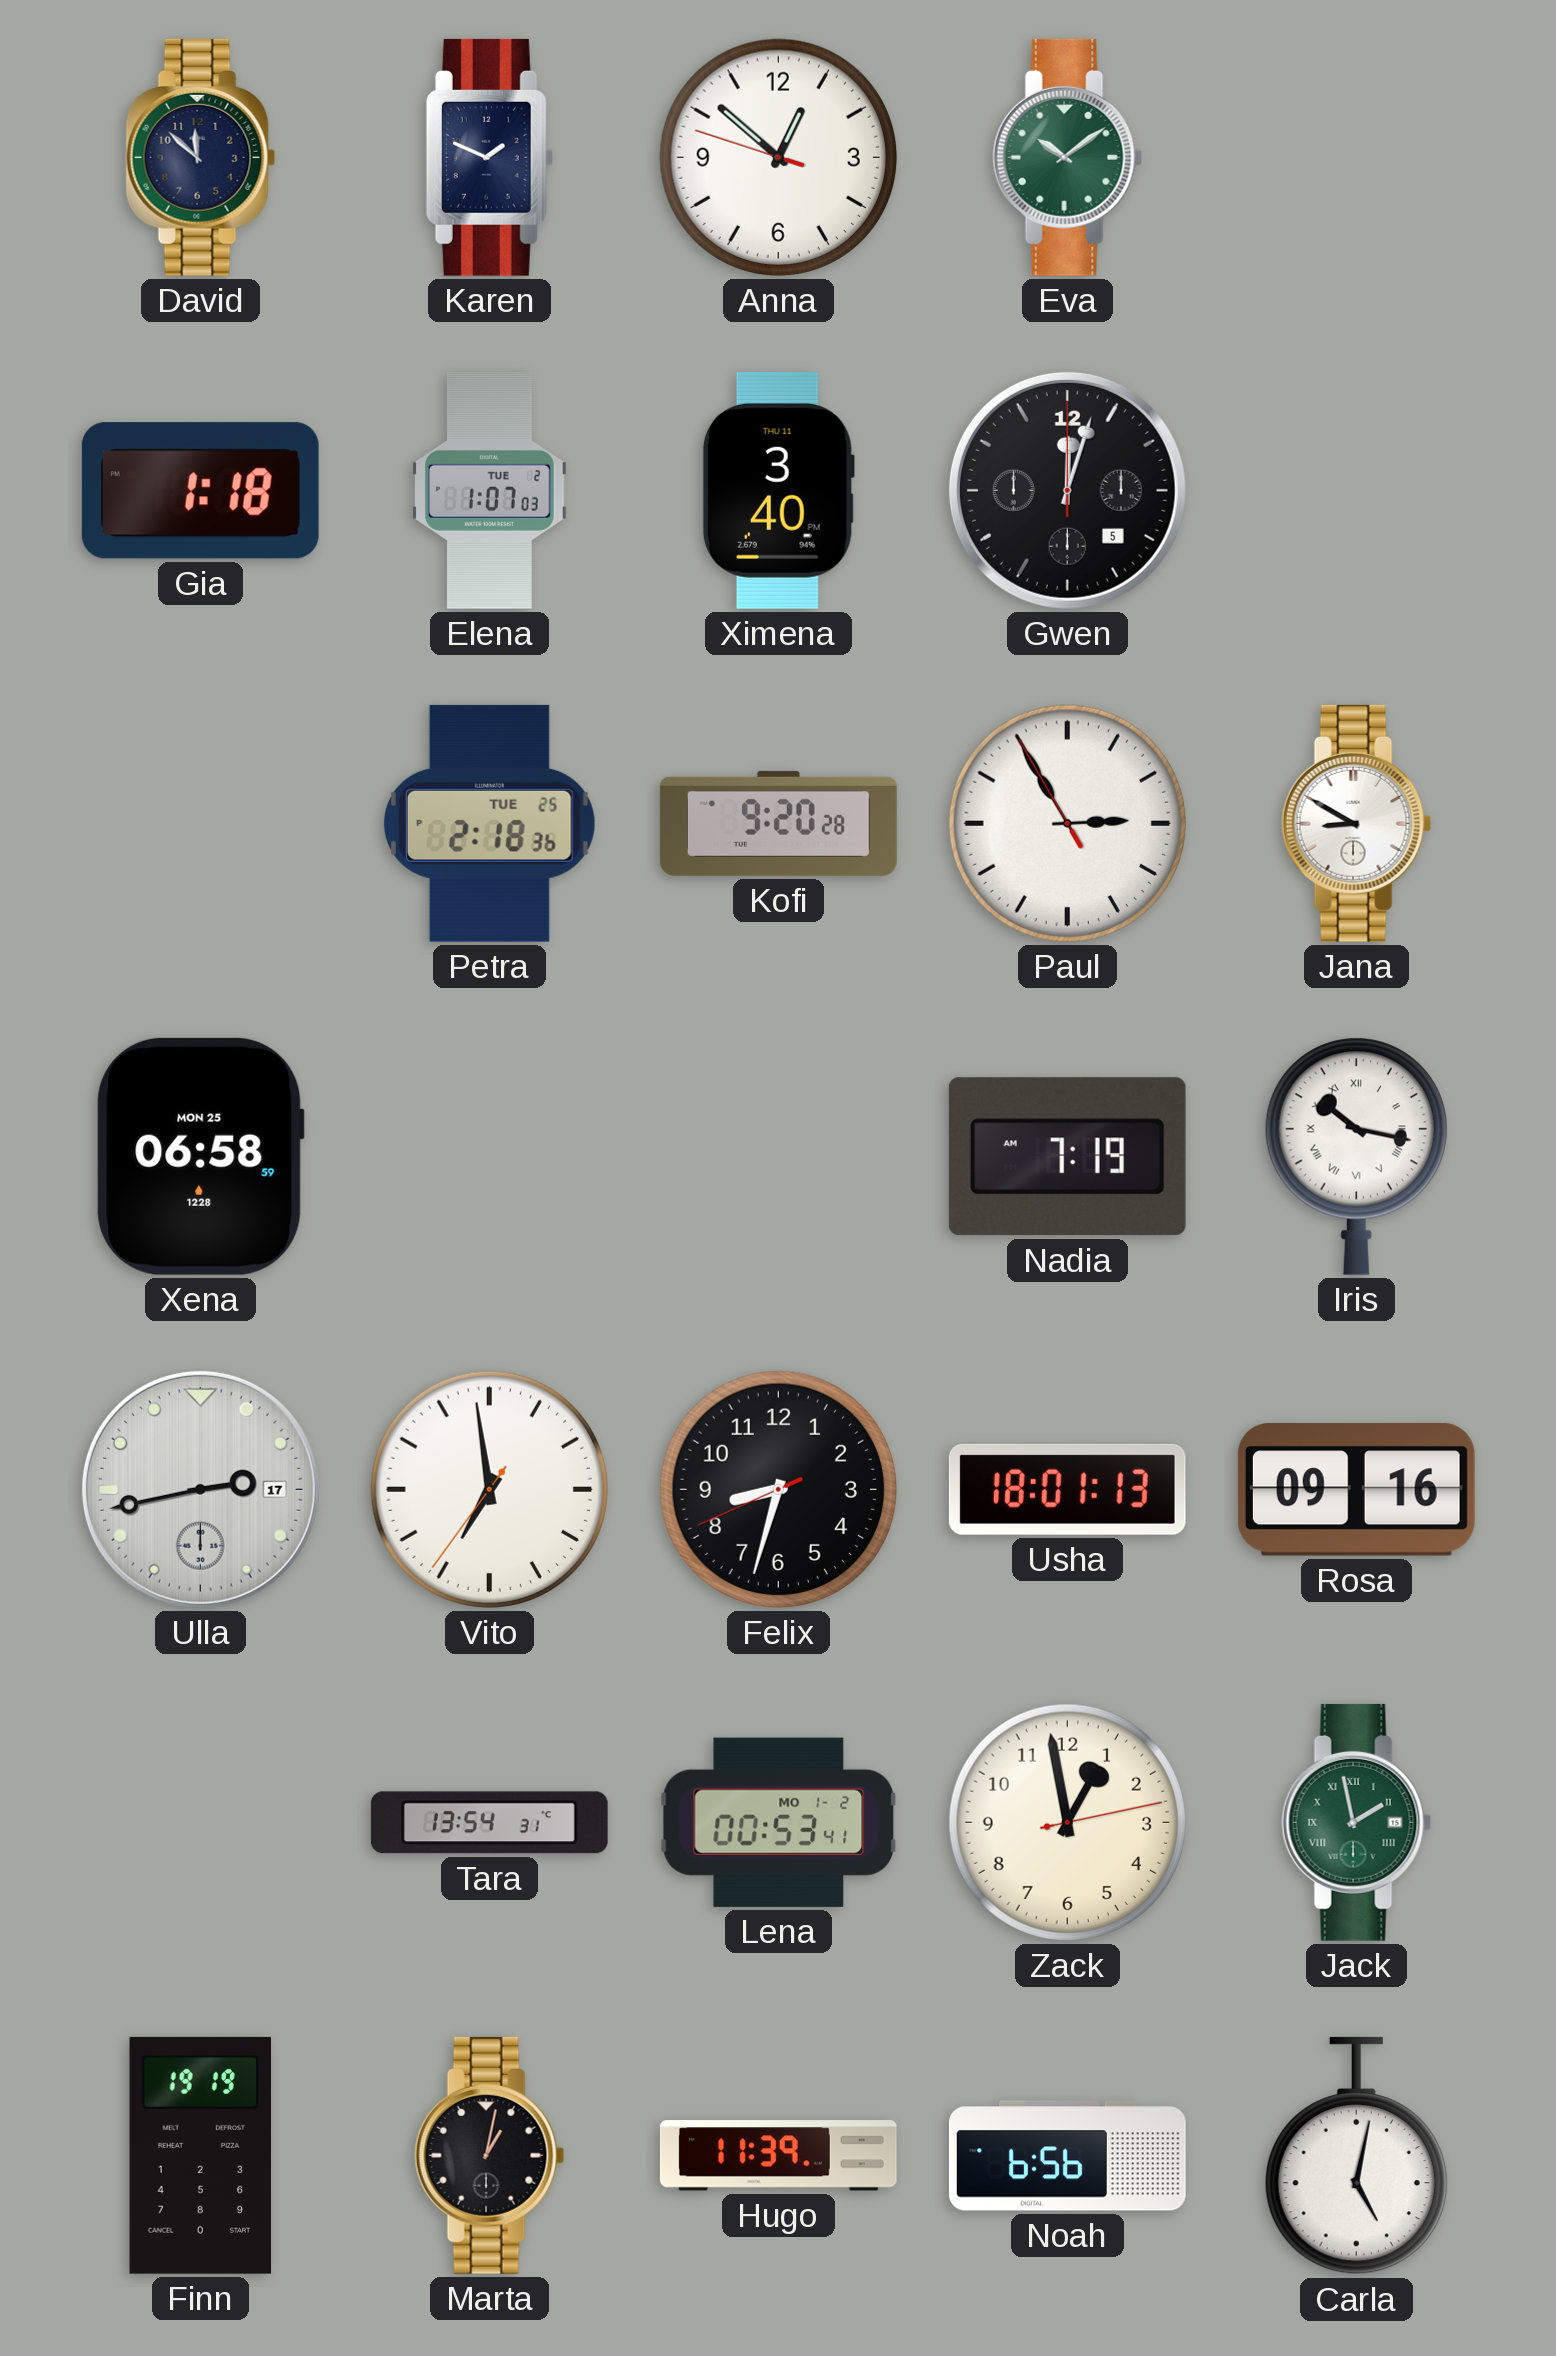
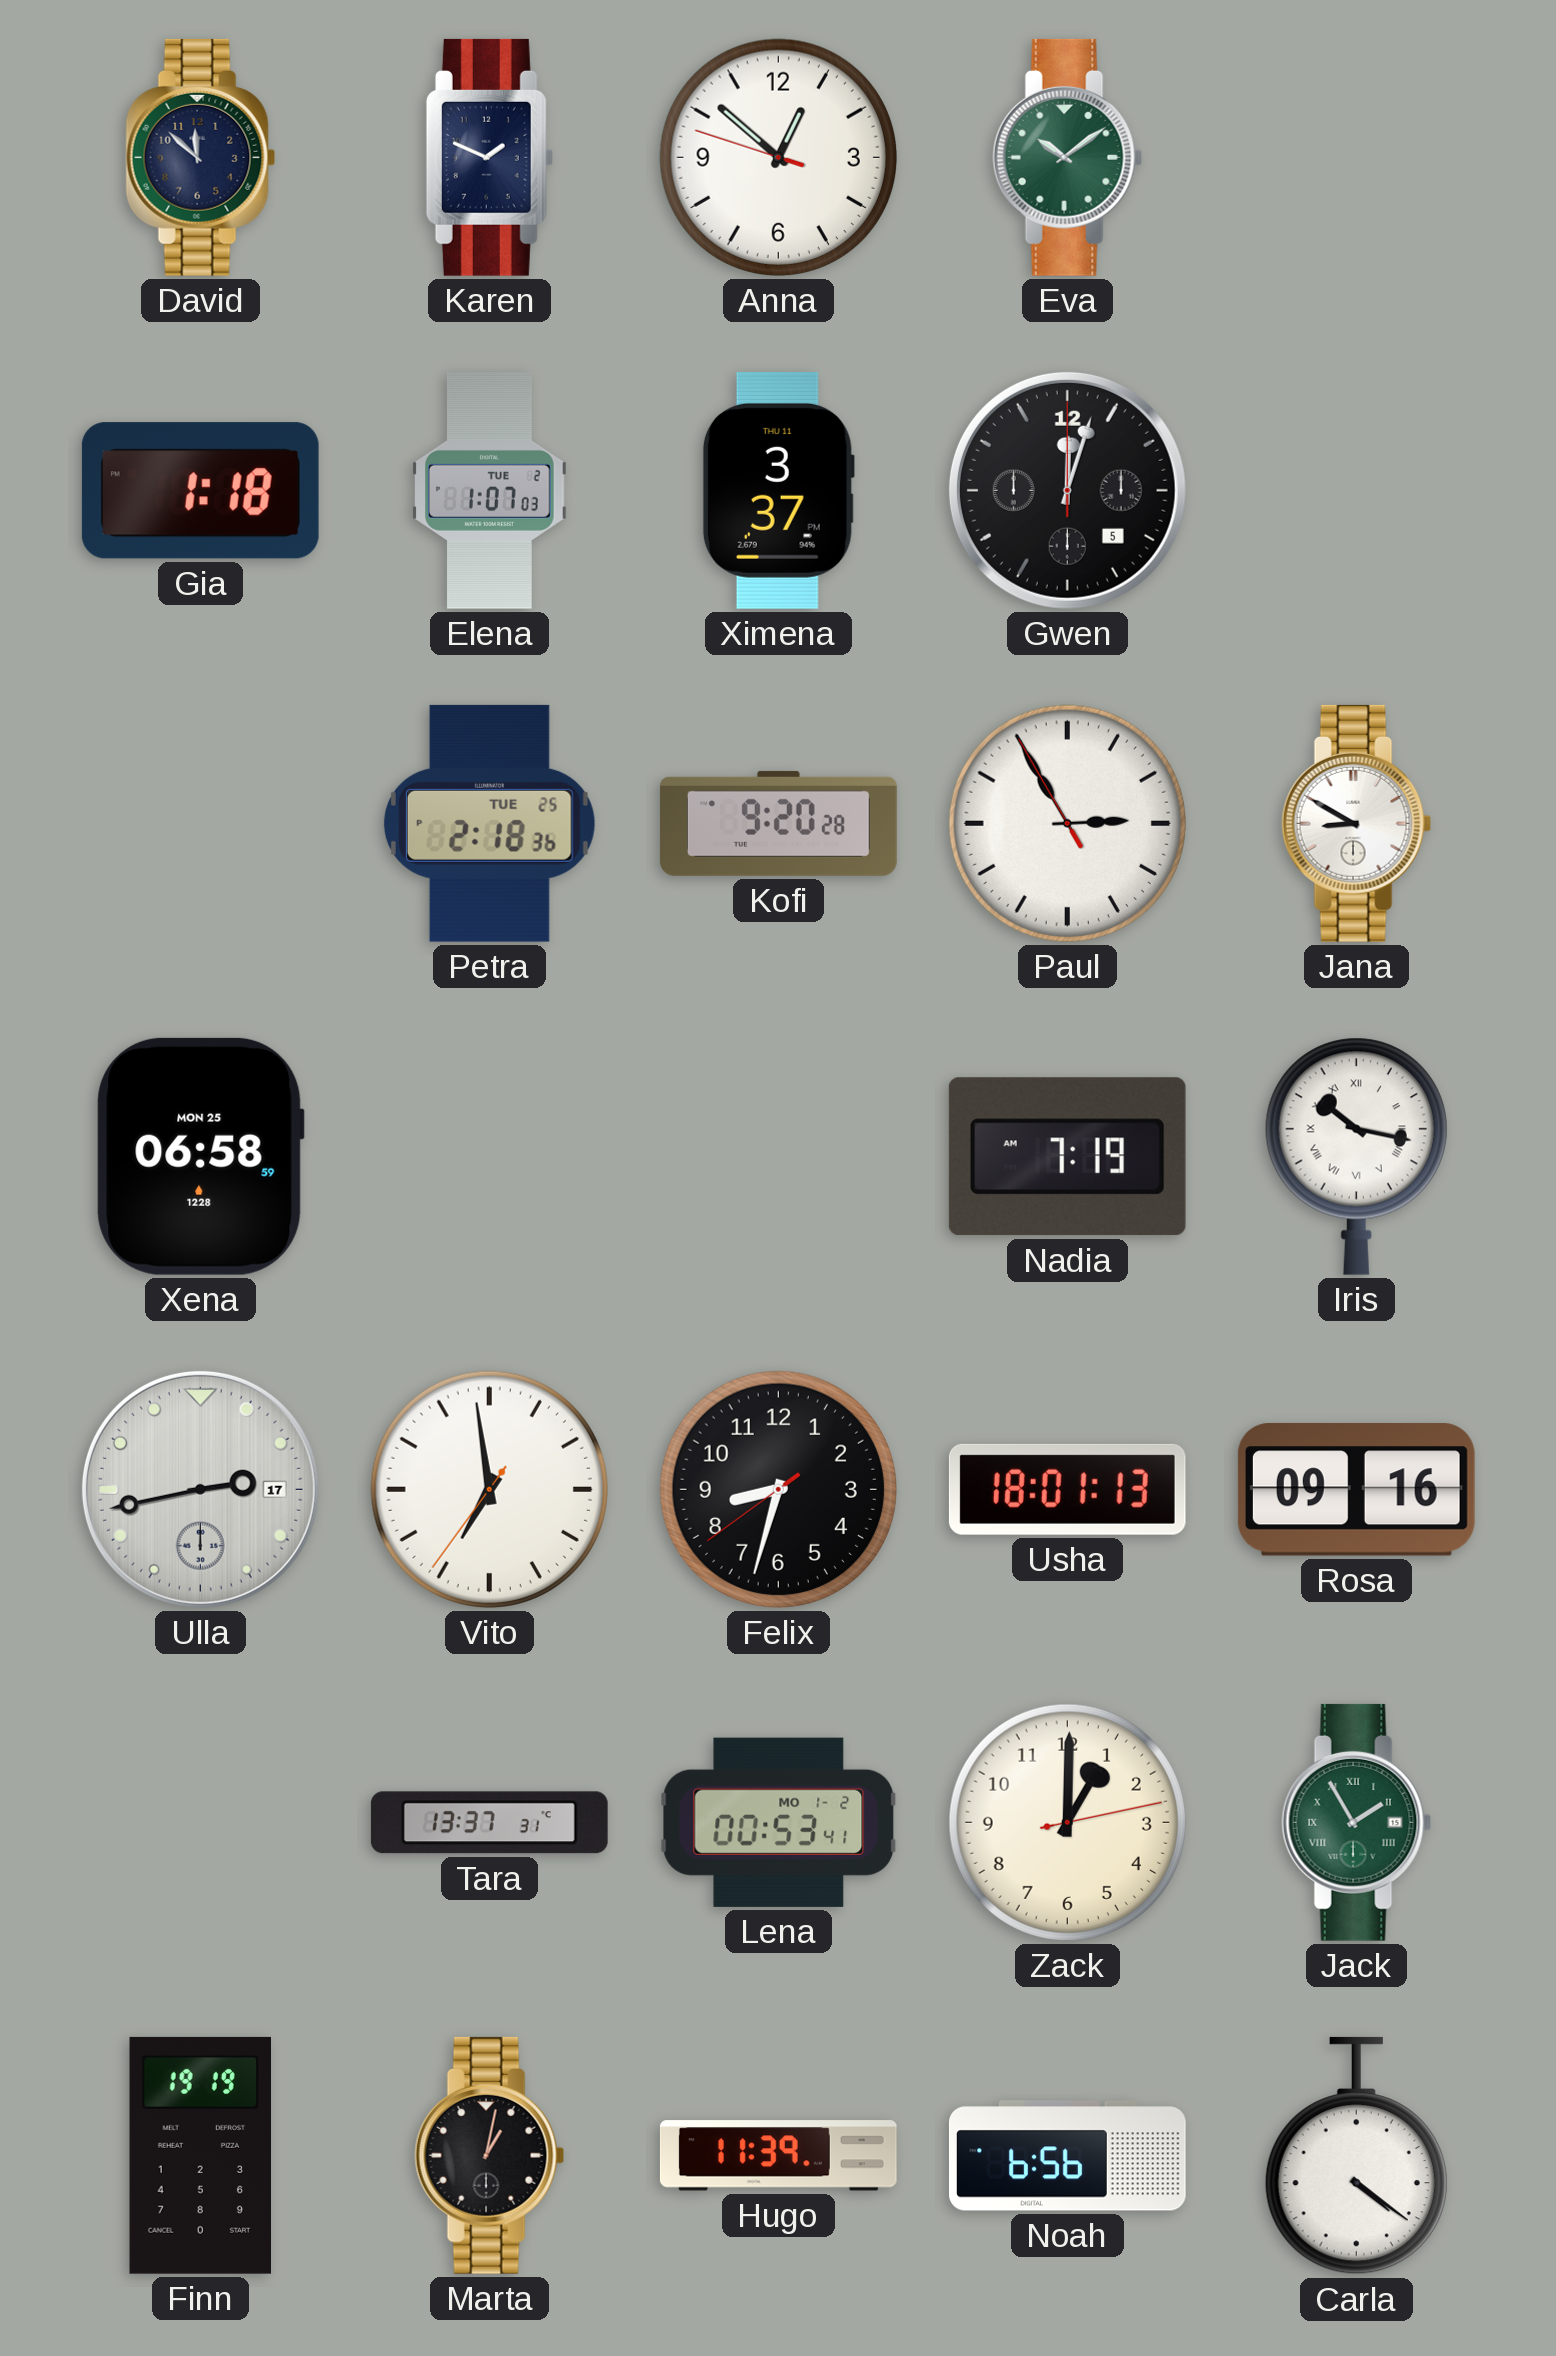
Ximena: 3:40 -> 3:37
Felix: 8:32:41 -> 8:32:39
Tara: 13:54 -> 13:37
Zack: 12:58 -> 1:00
Jack: 1:58 -> 1:55
Carla: 5:02 -> 4:21
